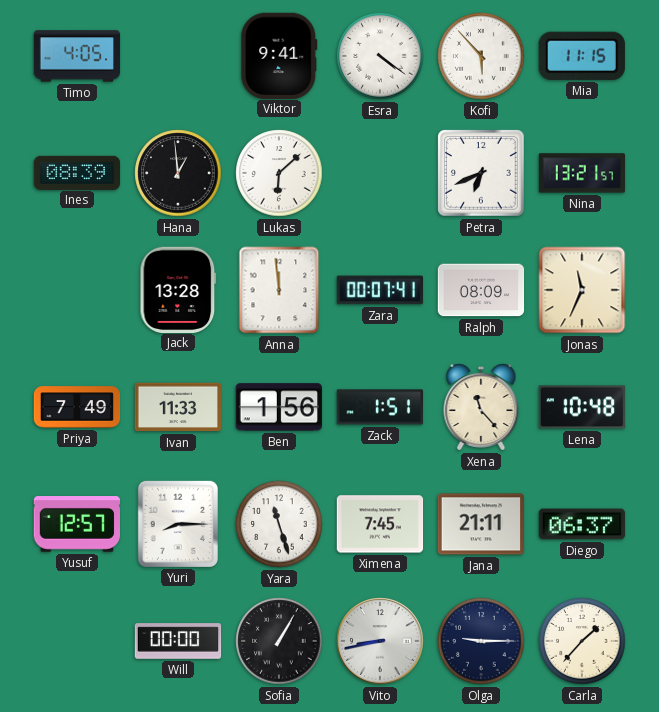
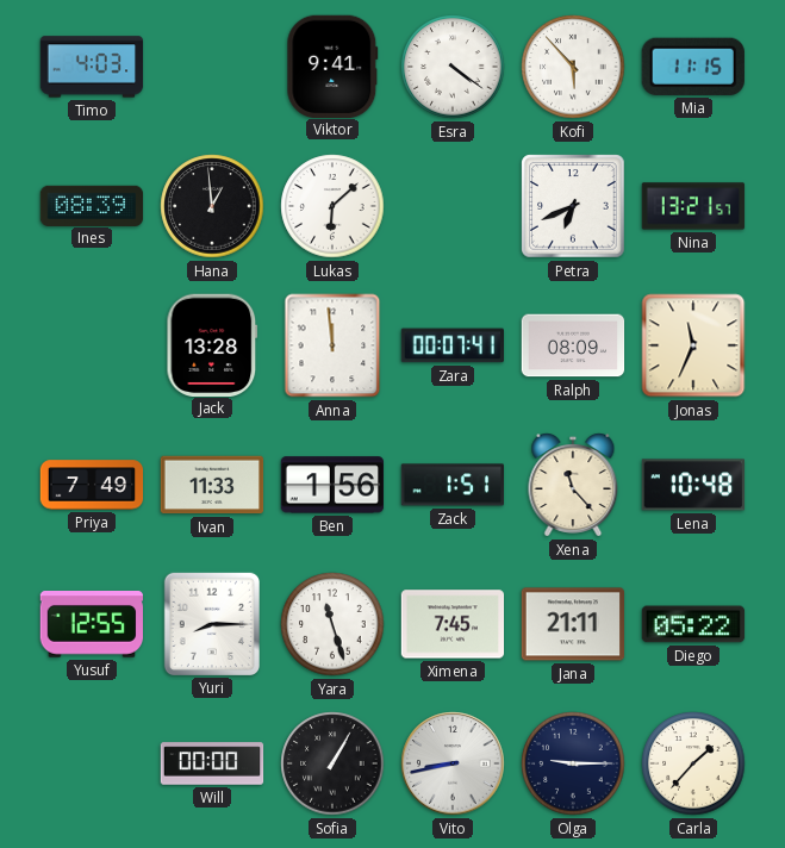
Timo: 4:05 -> 4:03
Yusuf: 12:57 -> 12:55
Diego: 06:37 -> 05:22
